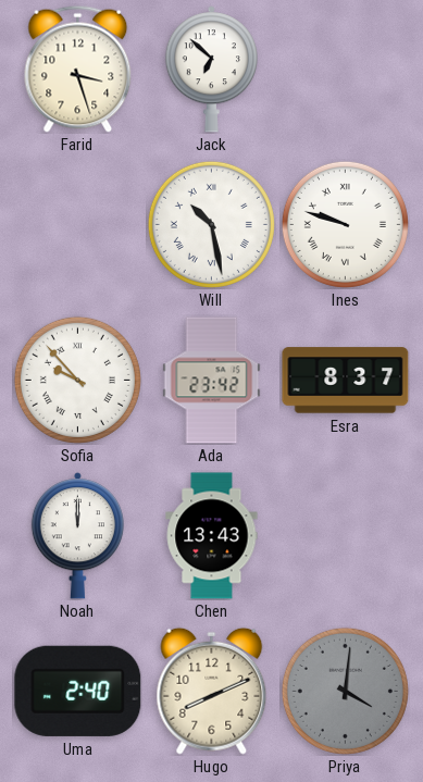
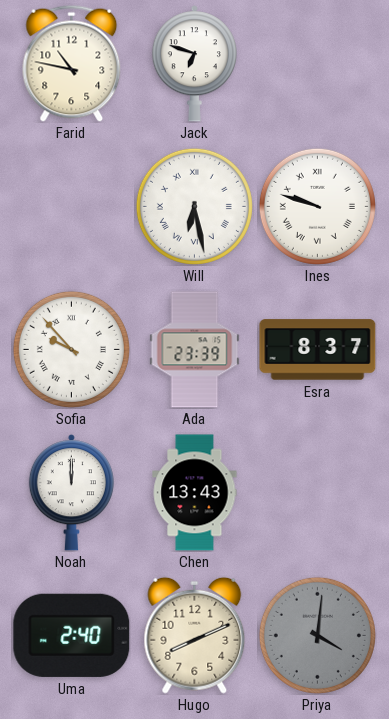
Farid: 3:27 -> 10:47
Jack: 6:52 -> 6:48
Will: 10:28 -> 6:28
Ada: 23:42 -> 23:39
